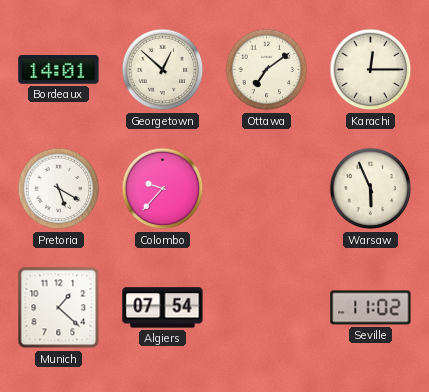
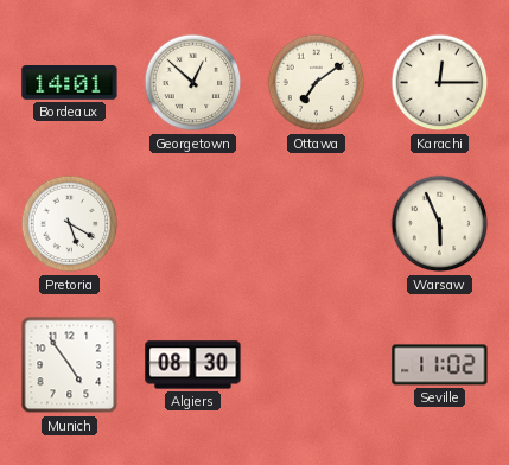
Colombo: 9:37 -> none
Munich: 1:22 -> 4:54
Algiers: 07:54 -> 08:30
